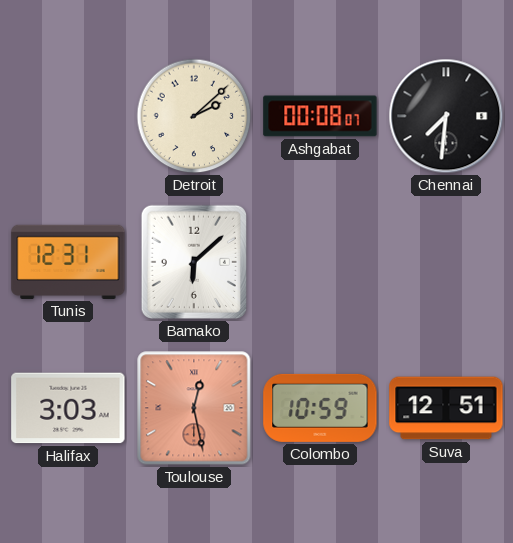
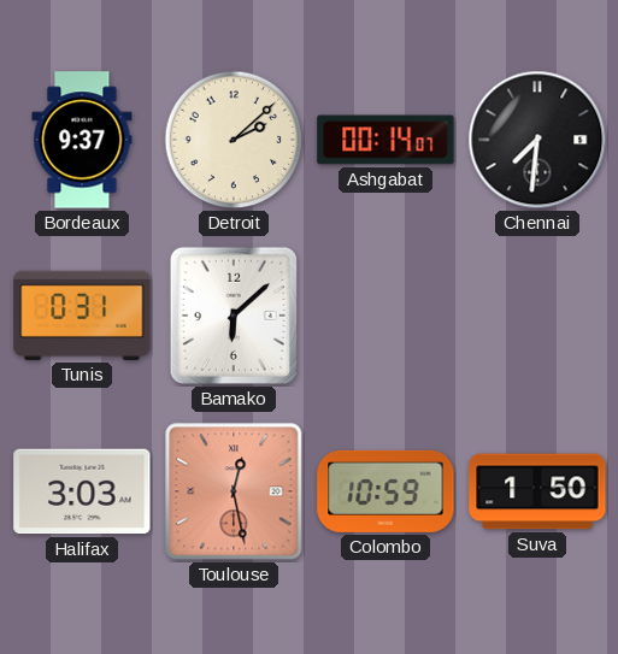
Bordeaux: none -> 9:37
Ashgabat: 00:08 -> 00:14
Tunis: 12:31 -> 0:31
Suva: 12:51 -> 1:50
